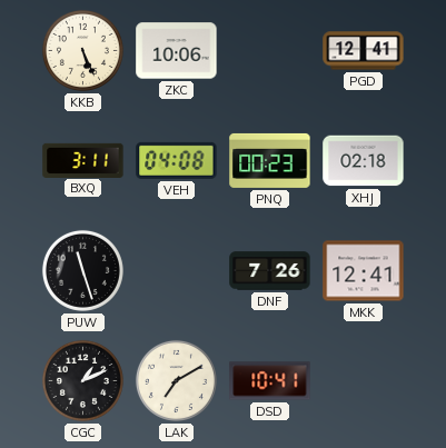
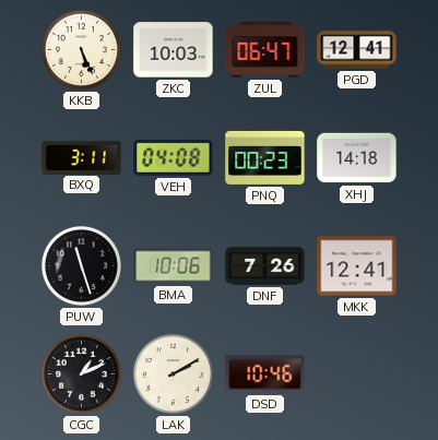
ZKC: 10:06 -> 10:03
ZUL: none -> 06:47
XHJ: 02:18 -> 14:18
BMA: none -> 10:06
LAK: 7:10 -> 2:10
DSD: 10:41 -> 10:46
